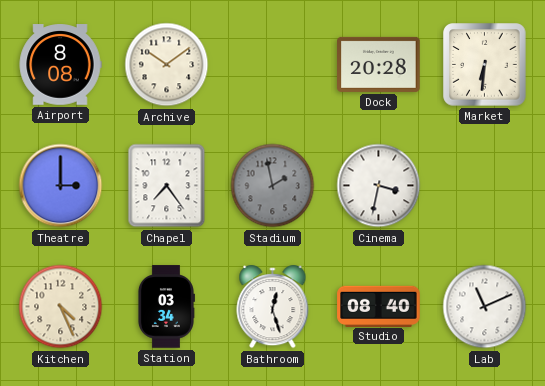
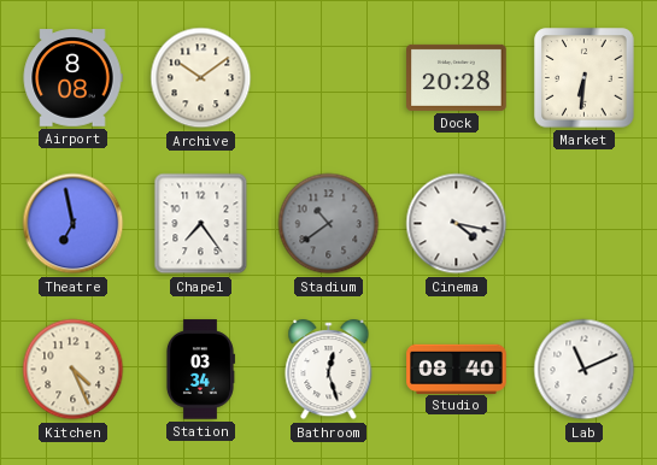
Theatre: 3:00 -> 6:58
Stadium: 1:58 -> 10:39
Cinema: 3:32 -> 4:17
